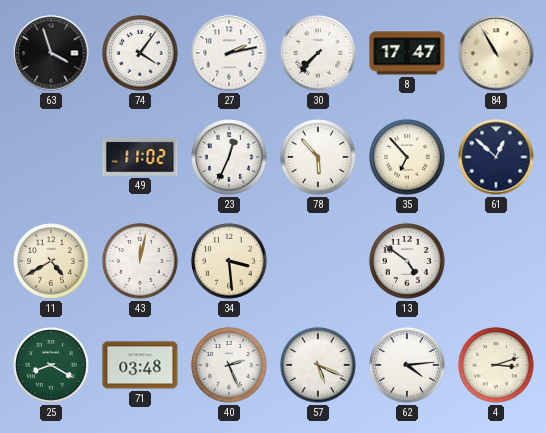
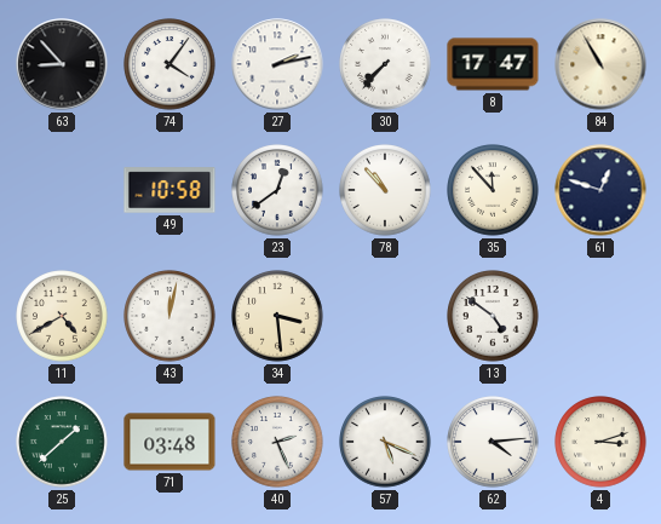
63: 3:57 -> 8:53
49: 11:02 -> 10:58
23: 12:34 -> 12:39
78: 5:53 -> 10:53
35: 6:53 -> 11:53
61: 12:52 -> 12:48
25: 8:20 -> 1:38
